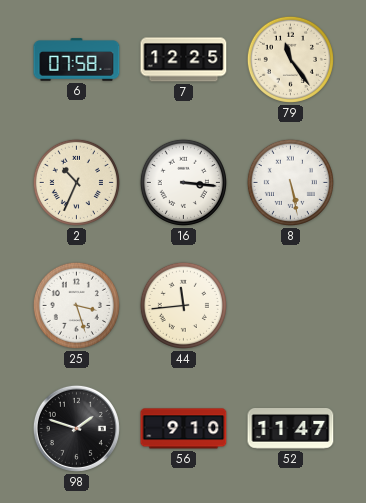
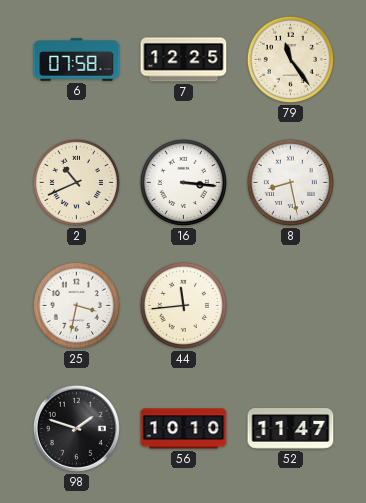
2: 10:34 -> 10:41
8: 5:28 -> 8:28
25: 3:27 -> 3:32
56: 9:10 -> 10:10
